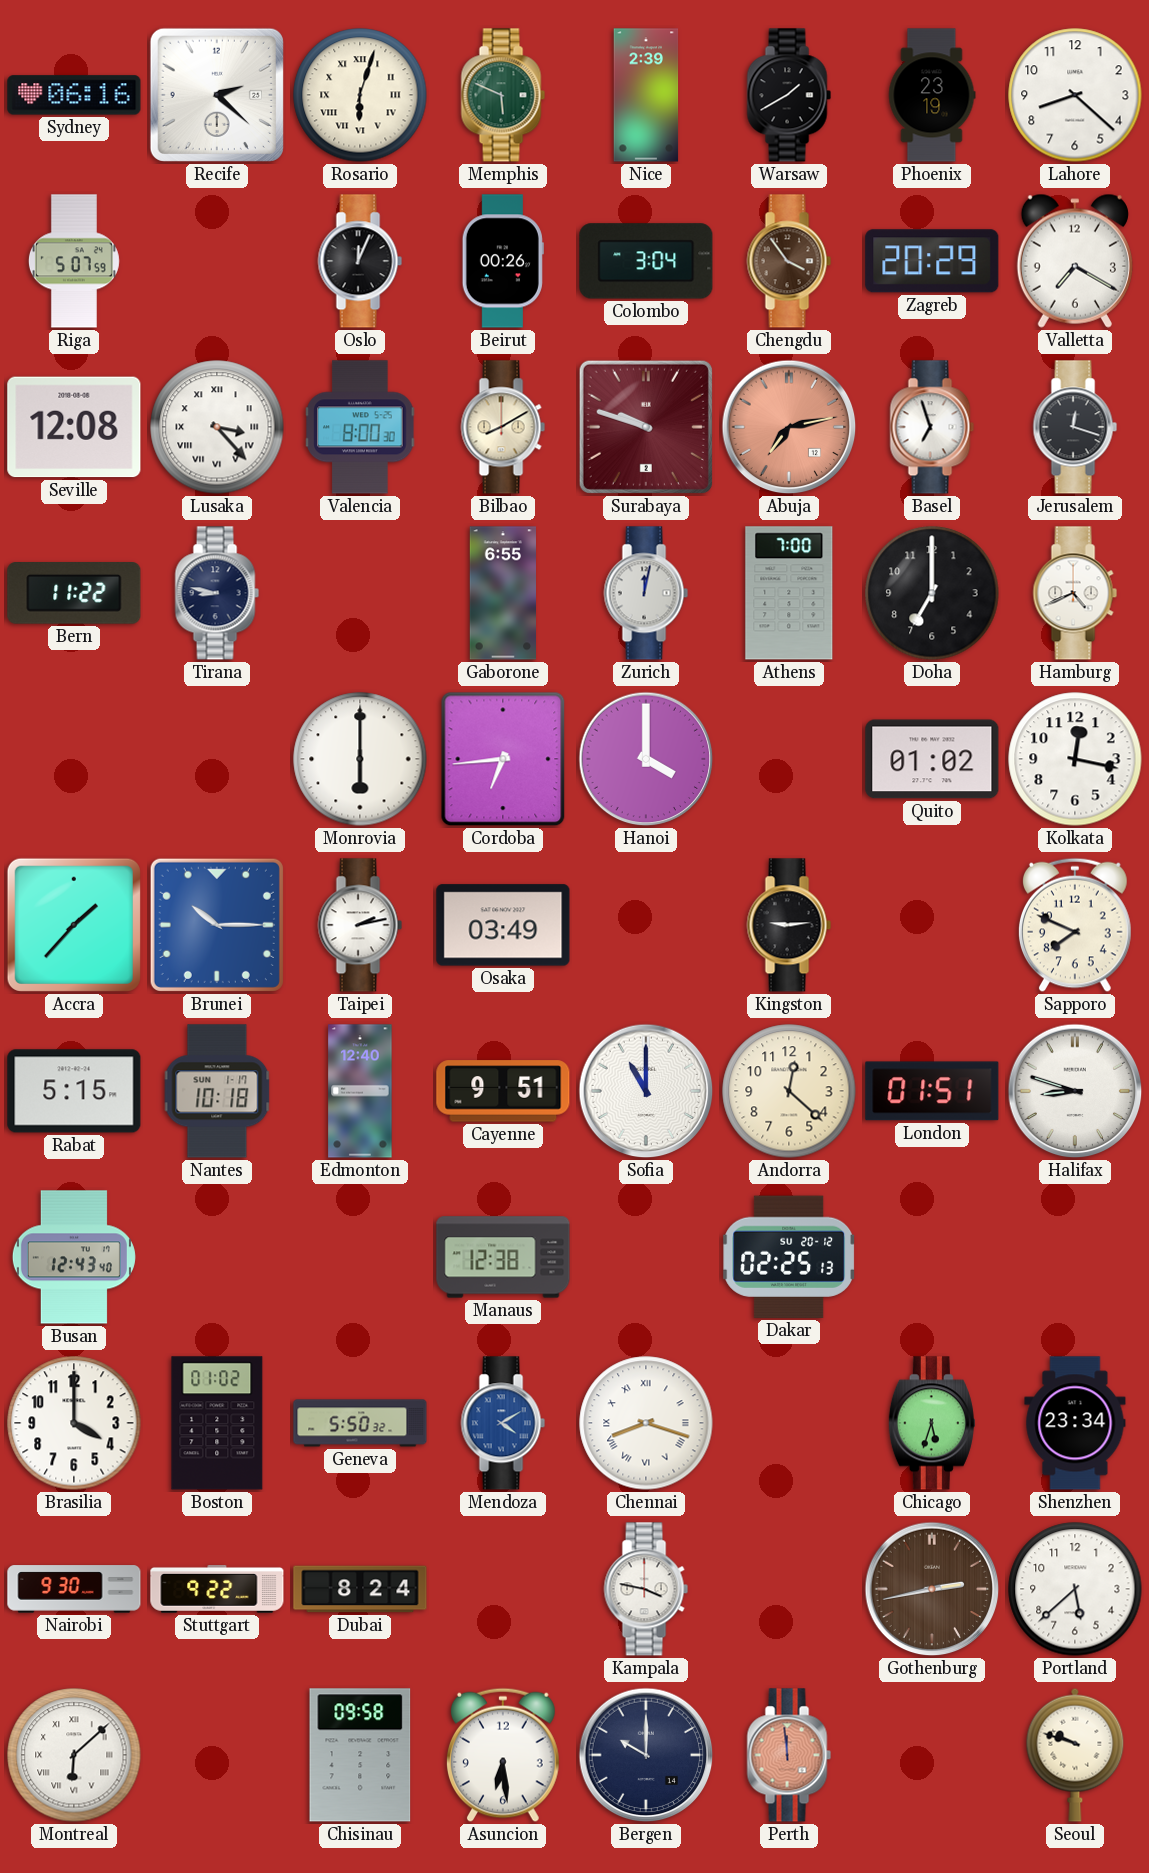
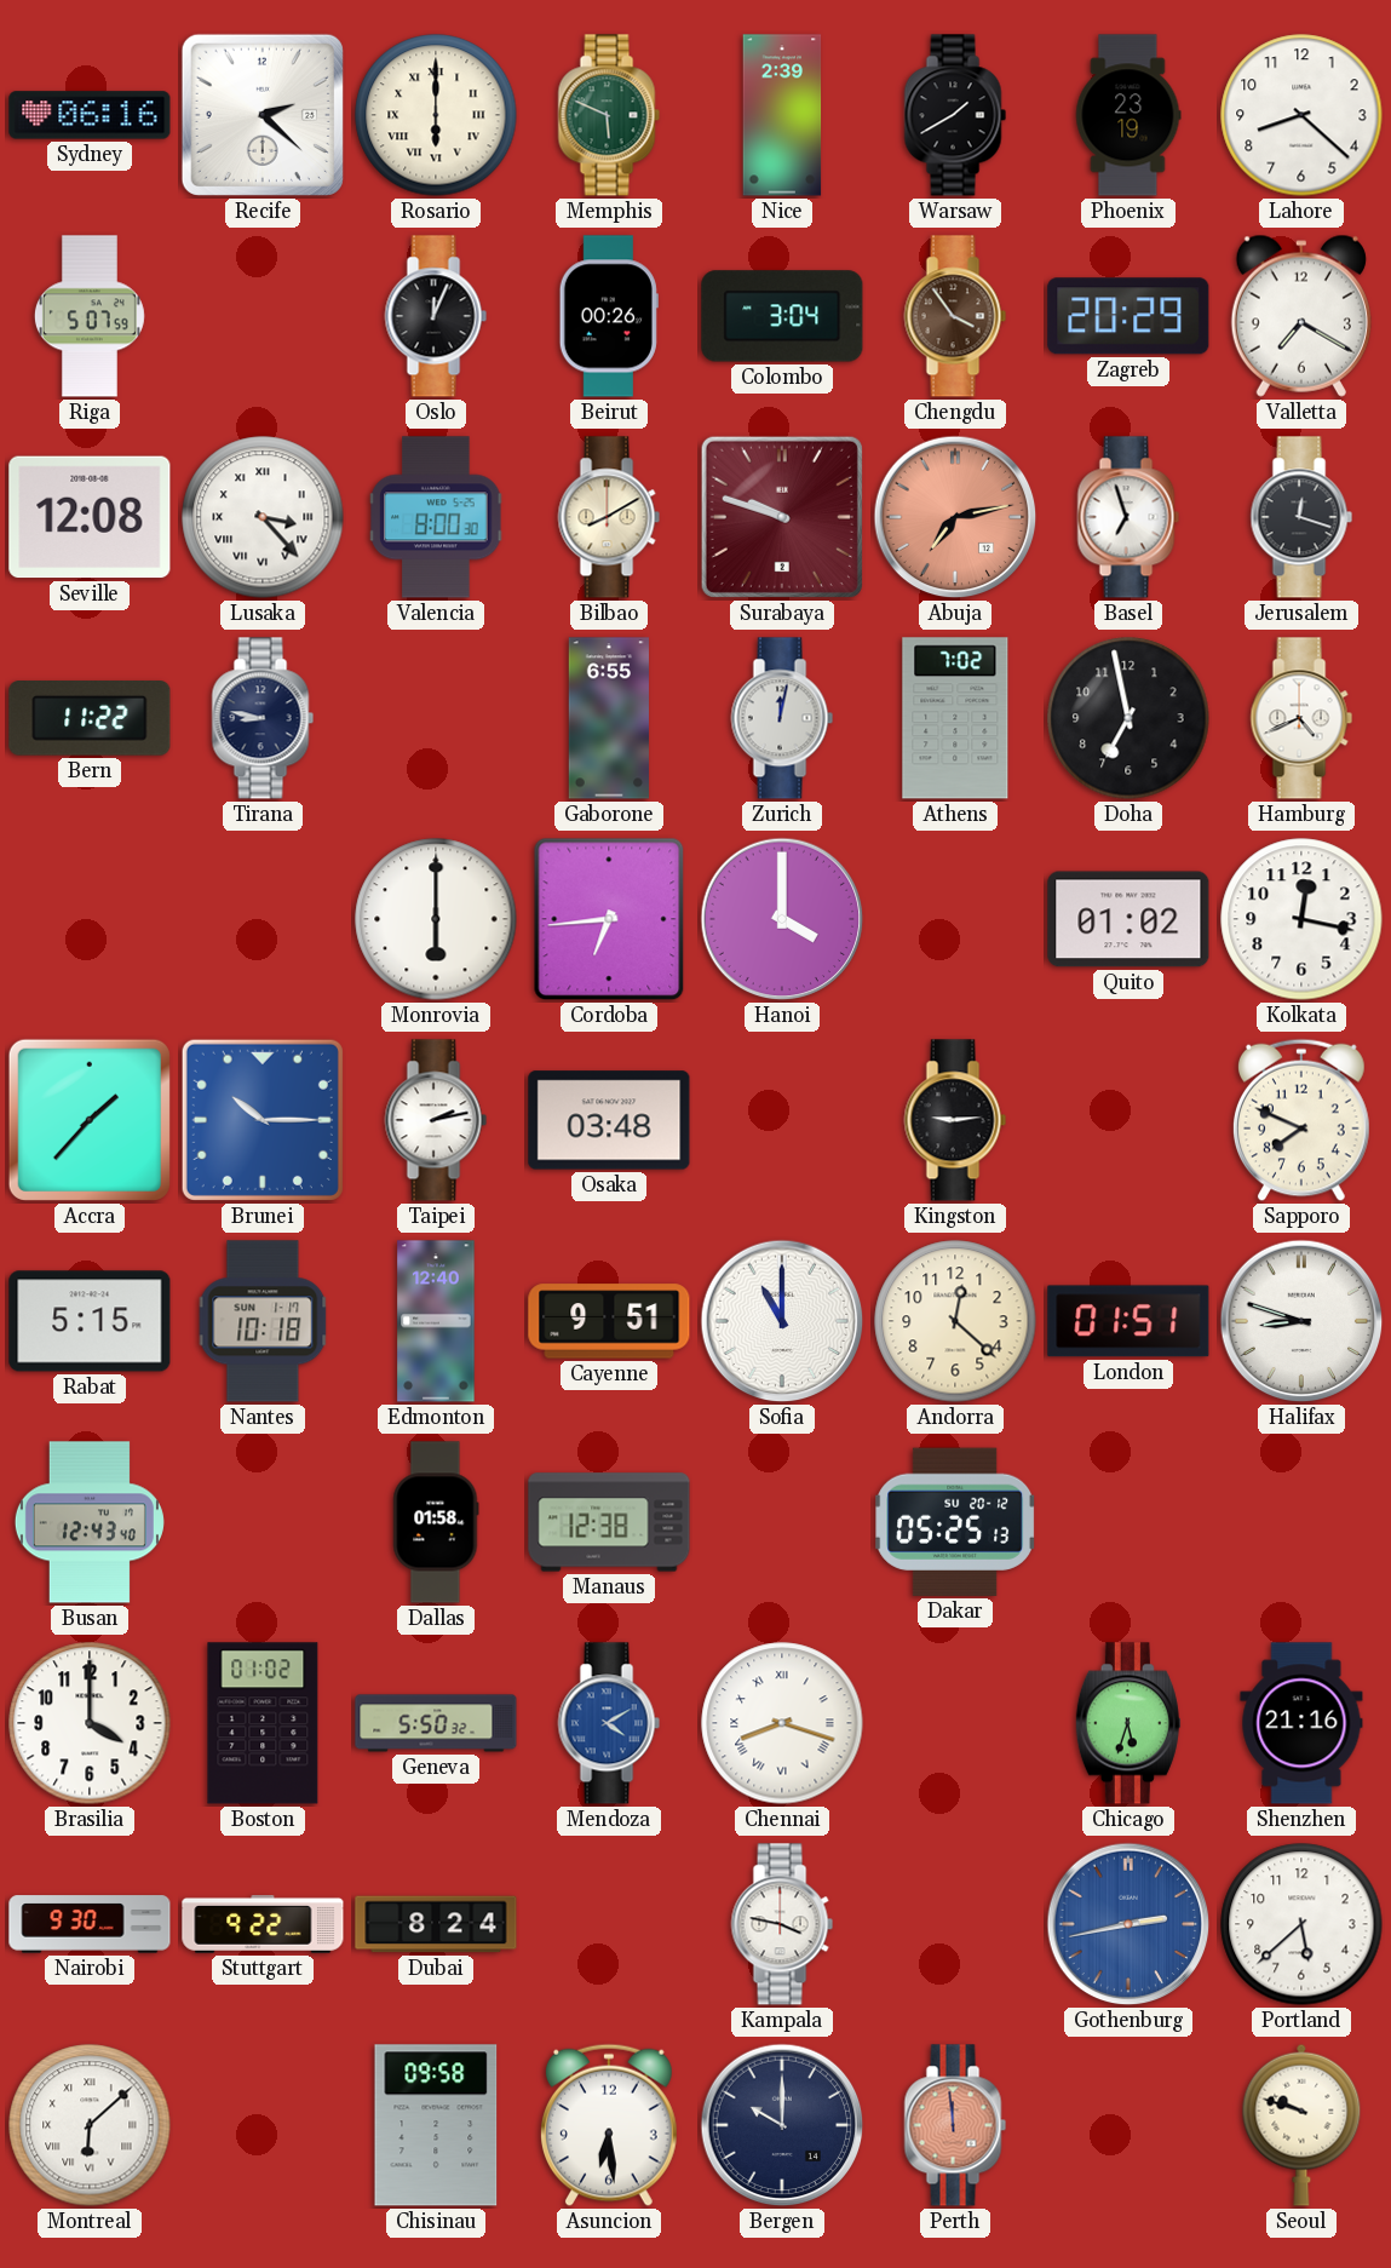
Rosario: 6:03 -> 6:00
Athens: 7:00 -> 7:02
Doha: 7:00 -> 6:58
Osaka: 03:49 -> 03:48
Dallas: none -> 01:58
Dakar: 02:25 -> 05:25
Shenzhen: 23:34 -> 21:16
Gothenburg dial: brown -> blue
